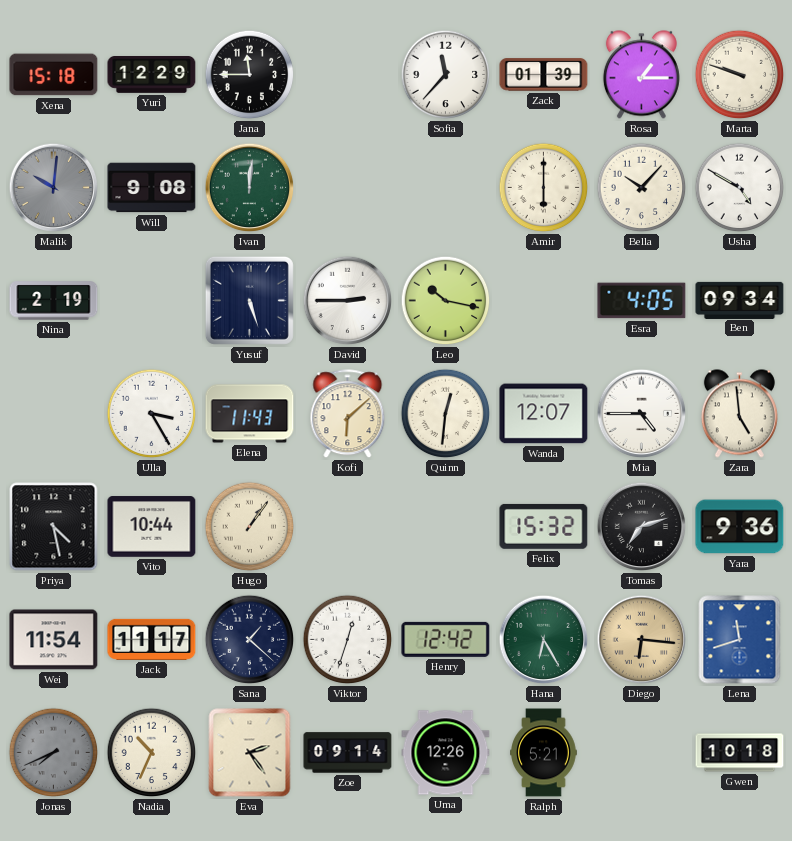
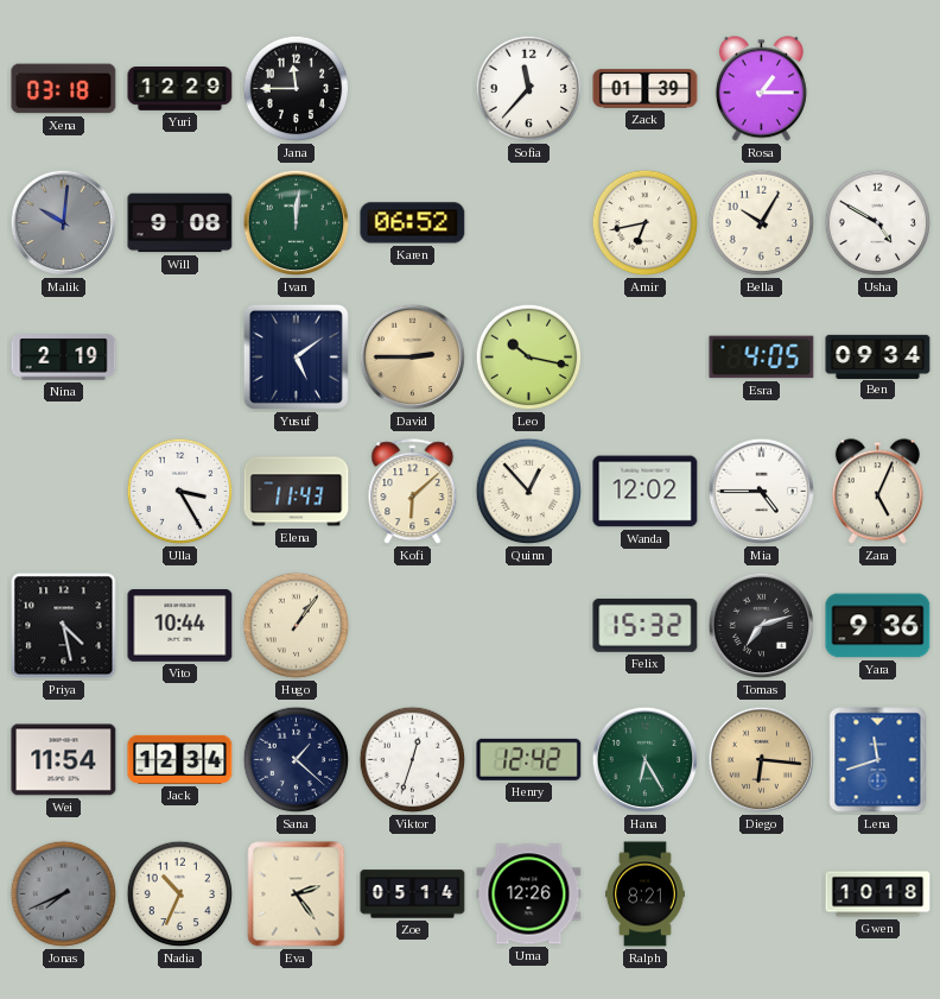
Xena: 15:18 -> 03:18
Marta: 9:48 -> none
Karen: none -> 06:52
Amir: 6:00 -> 6:43
Bella: 10:07 -> 10:05
Yusuf: 5:27 -> 5:09
David dial: white -> champagne
Quinn: 12:31 -> 12:53
Wanda: 12:07 -> 12:02
Zara: 4:59 -> 5:04
Jack: 11:17 -> 12:34
Zoe: 09:14 -> 05:14
Ralph: 5:21 -> 8:21
